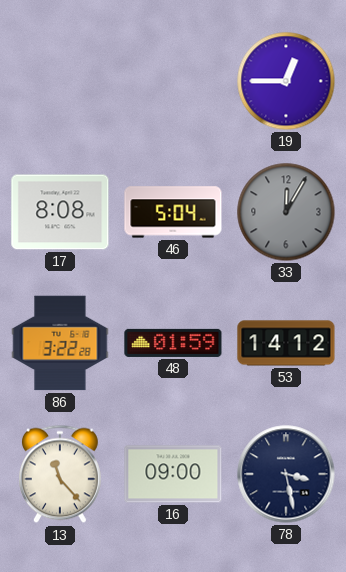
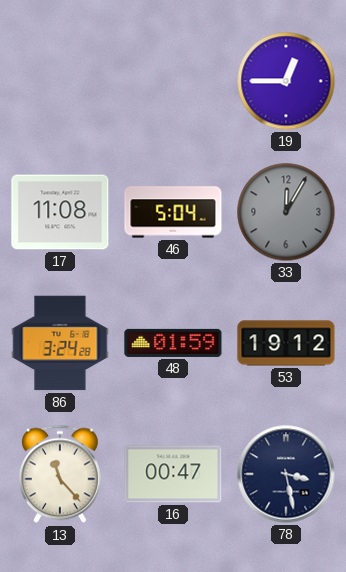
17: 8:08 -> 11:08
86: 3:22 -> 3:24
53: 14:12 -> 19:12
16: 09:00 -> 00:47
